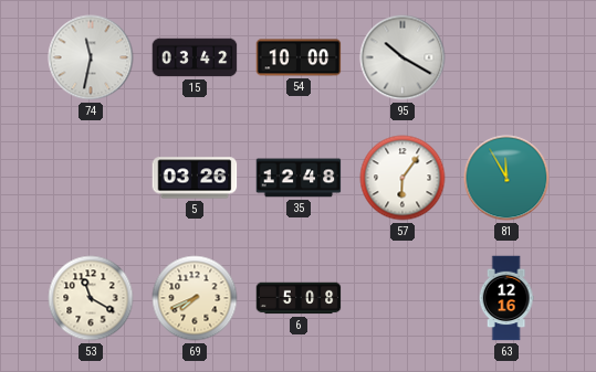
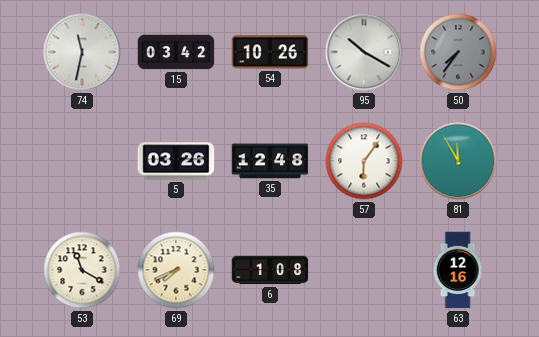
54: 10:00 -> 10:26
50: none -> 7:36
6: 5:08 -> 1:08
